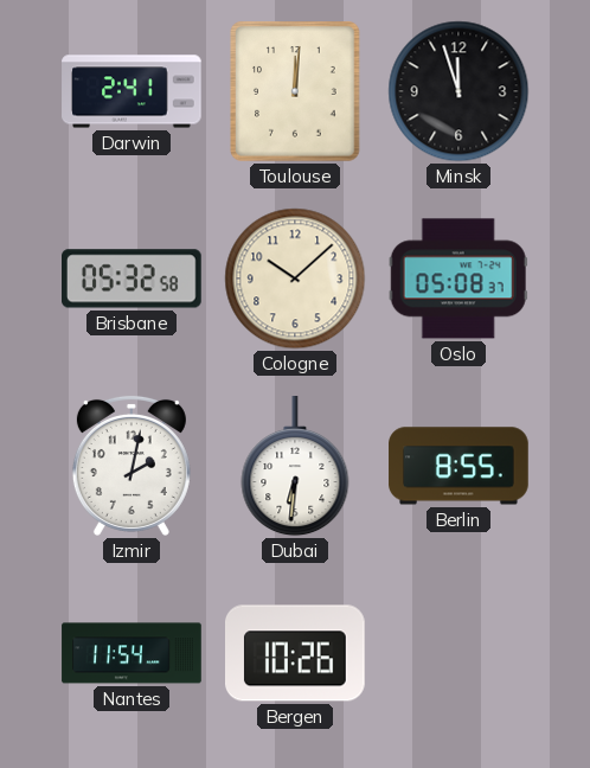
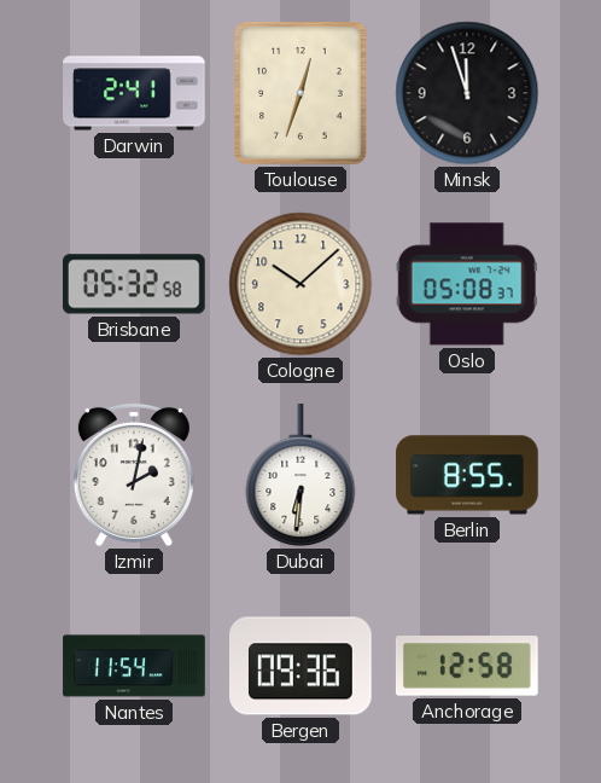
Toulouse: 12:01 -> 12:33
Bergen: 10:26 -> 09:36
Anchorage: none -> 12:58
